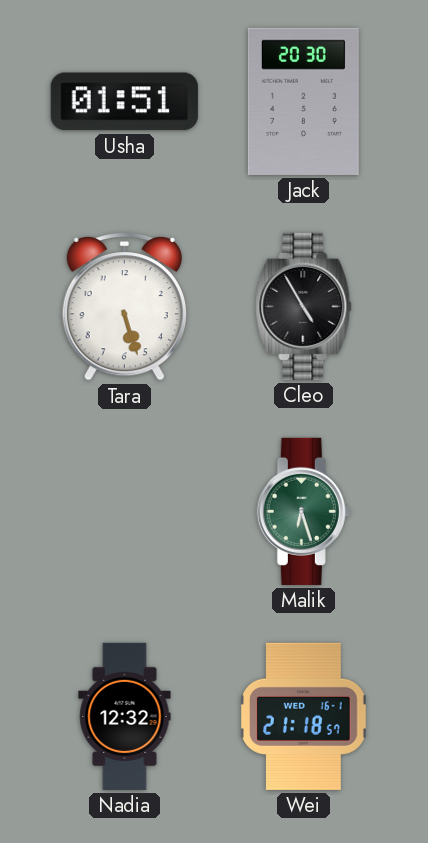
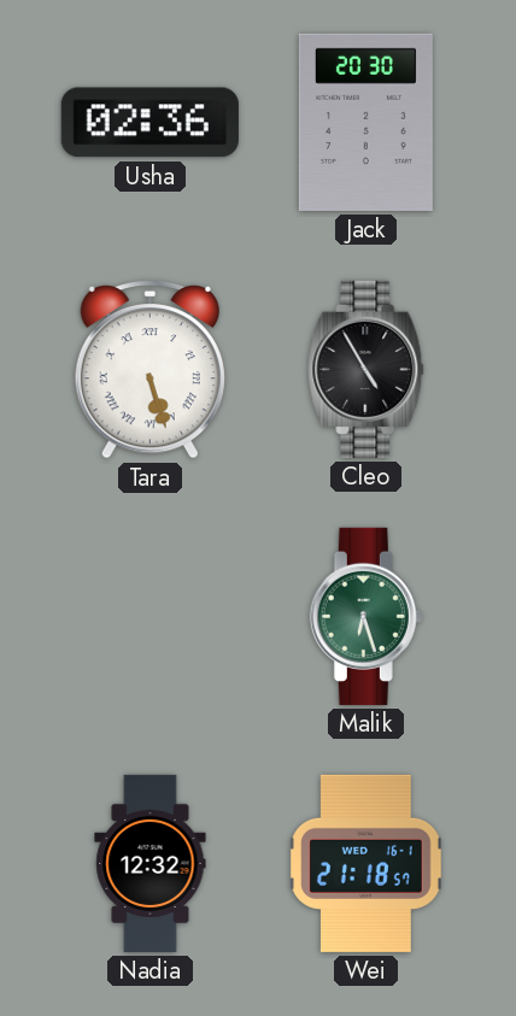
Usha: 01:51 -> 02:36
Tara numerals: Arabic -> Roman
